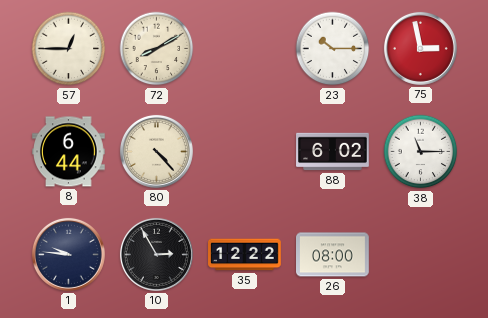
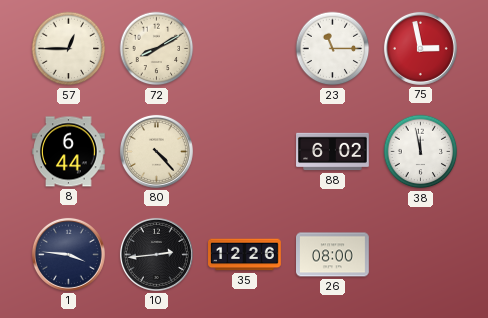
23: 10:15 -> 11:15
38: 11:15 -> 11:58
1: 9:46 -> 3:46
10: 2:55 -> 2:44
35: 12:22 -> 12:26
